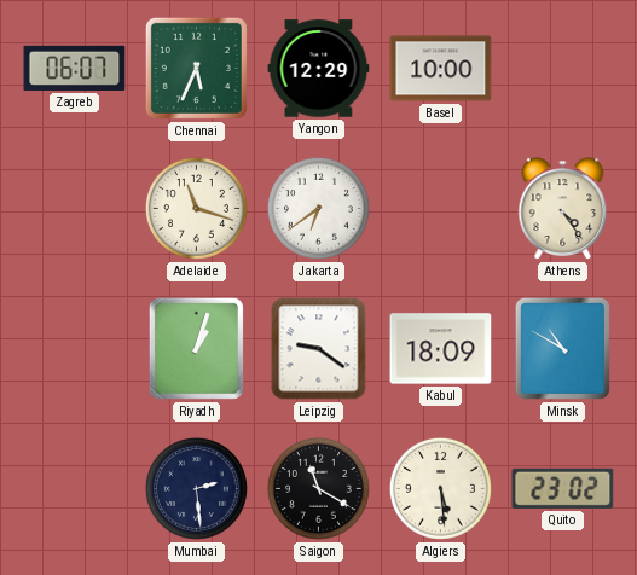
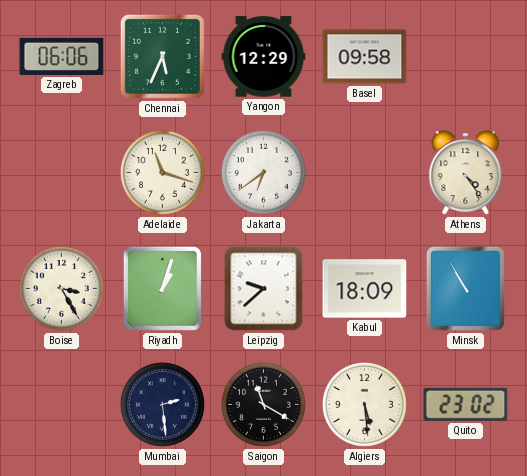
Zagreb: 06:07 -> 06:06
Basel: 10:00 -> 09:58
Boise: none -> 3:25
Leipzig: 9:21 -> 9:38
Minsk: 10:50 -> 10:55
